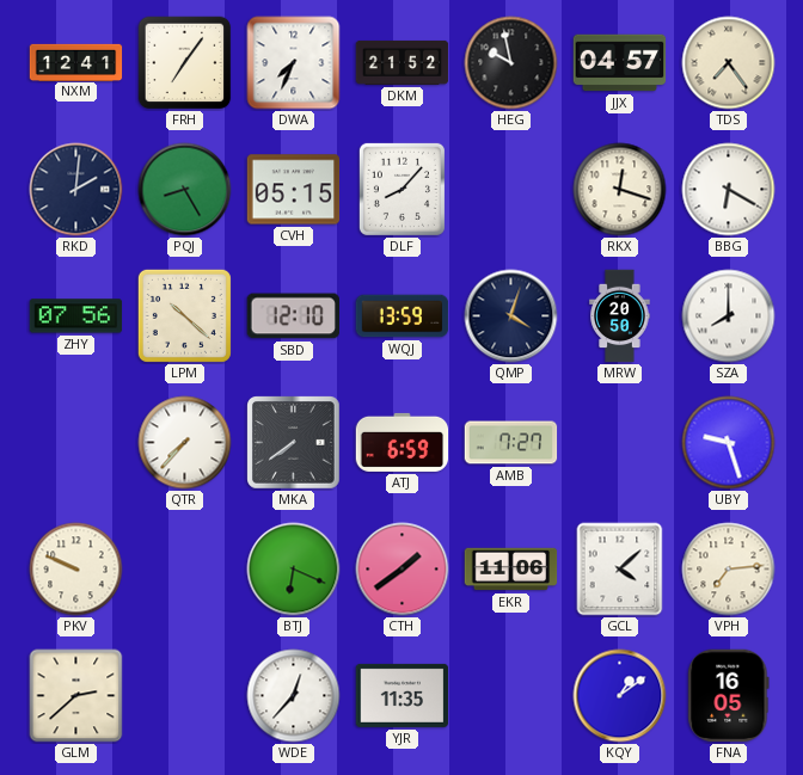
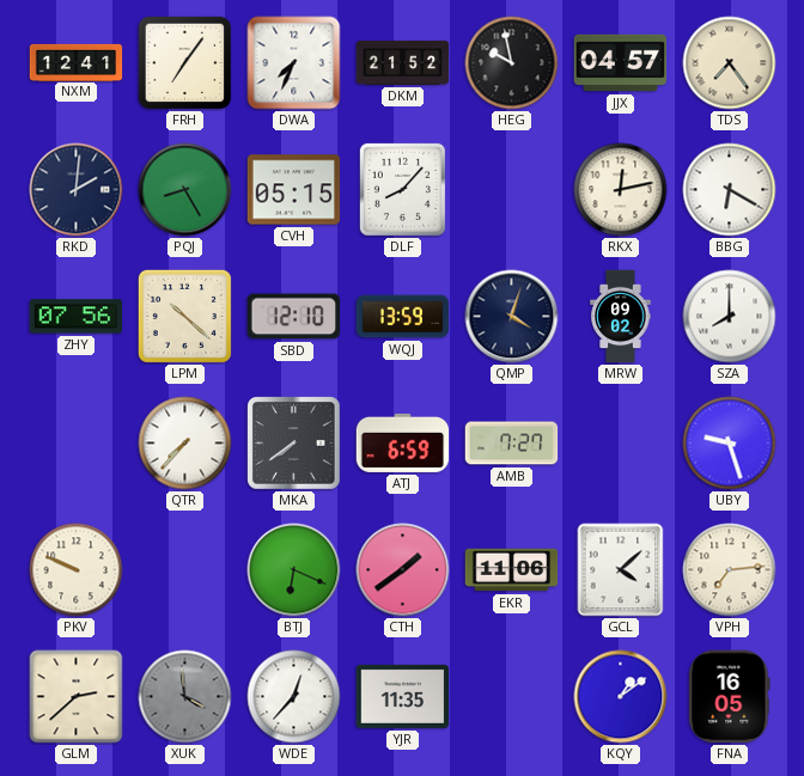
RKX: 12:18 -> 12:13
MRW: 20:50 -> 09:02
XUK: none -> 3:59
